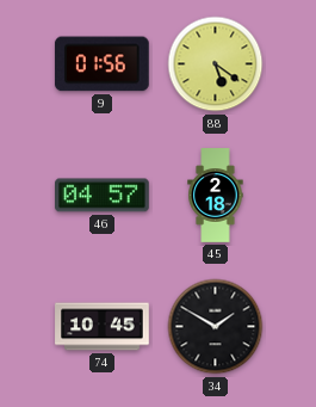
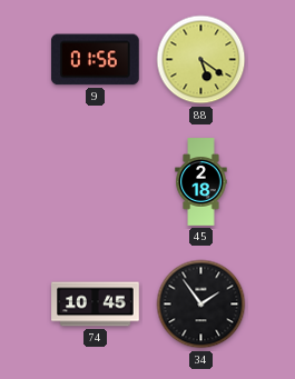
46: 04:57 -> none
34: 1:50 -> 1:54
